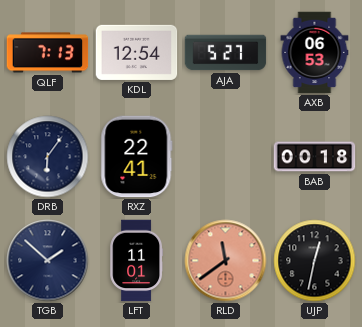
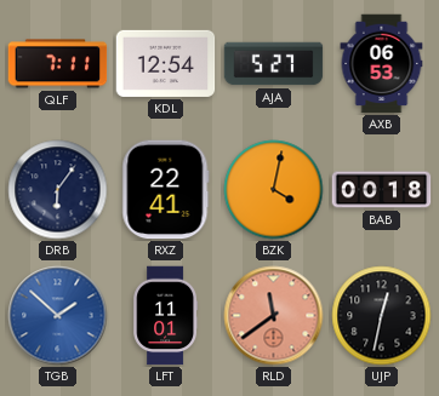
QLF: 7:13 -> 7:11
BZK: none -> 4:02
TGB dial: navy -> blue
